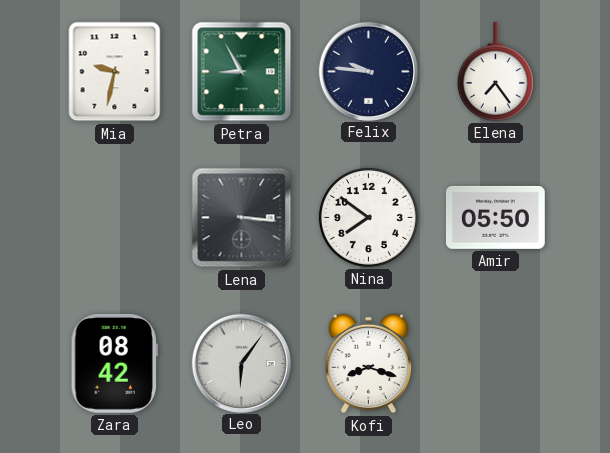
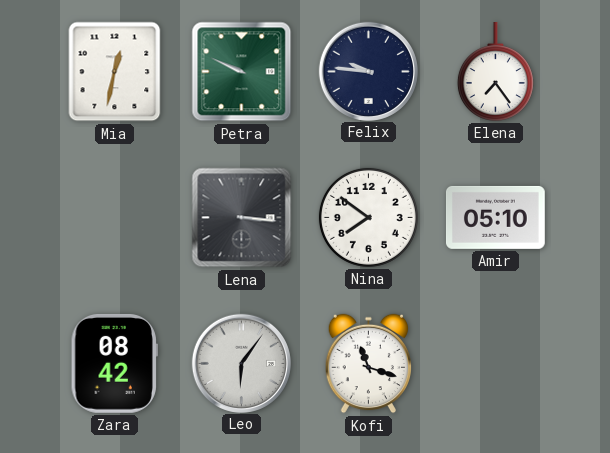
Mia: 9:32 -> 12:32
Petra: 8:55 -> 9:49
Amir: 05:50 -> 05:10
Kofi: 8:18 -> 11:18
